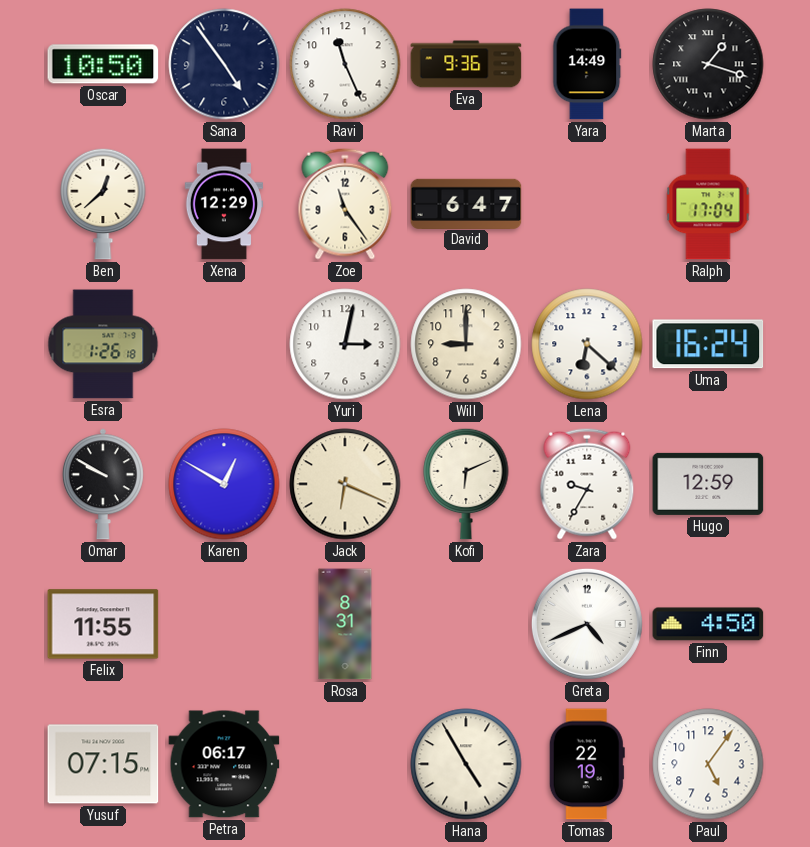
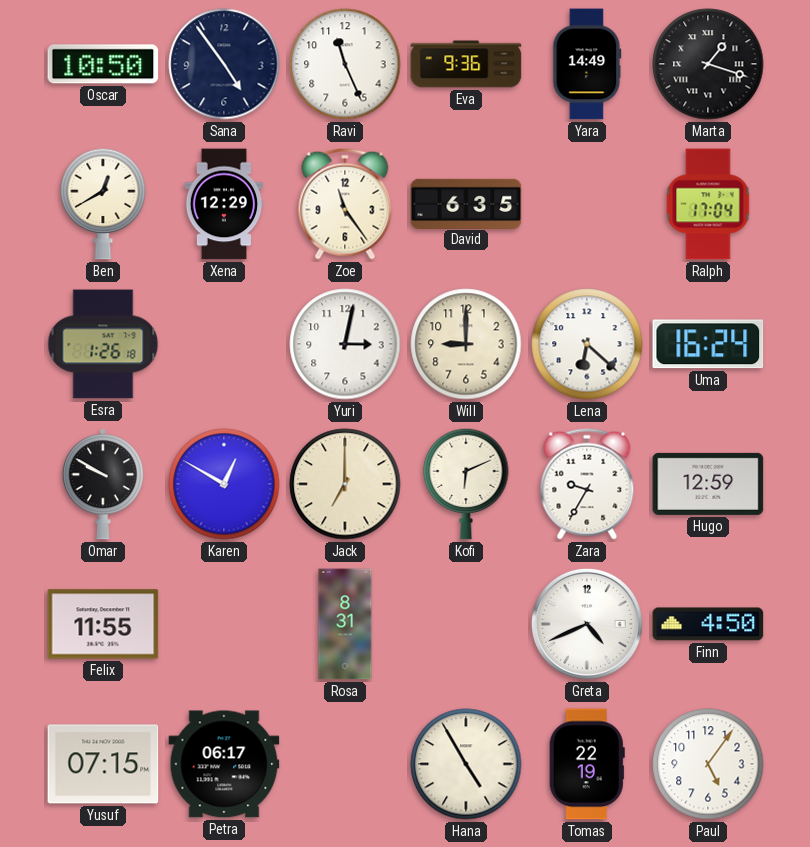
Ben: 12:38 -> 12:40
David: 6:47 -> 6:35
Jack: 6:19 -> 7:00
